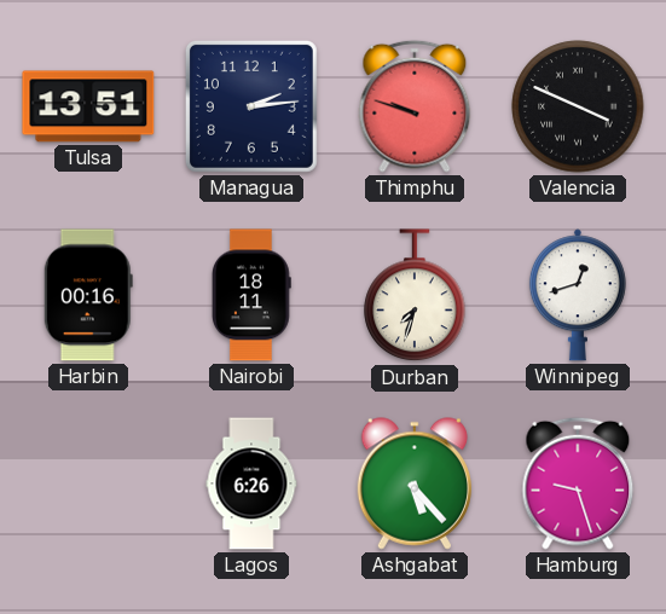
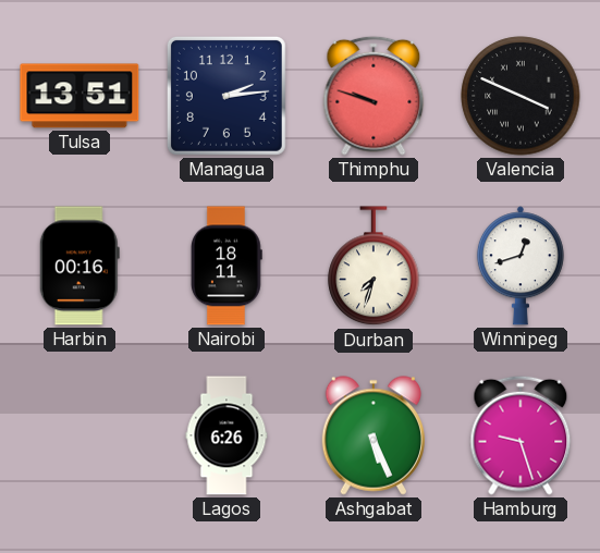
Ashgabat: 5:23 -> 5:26
